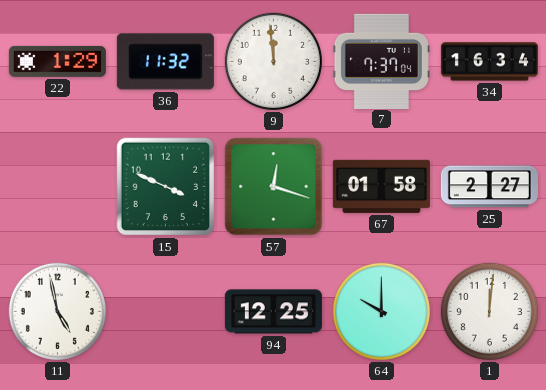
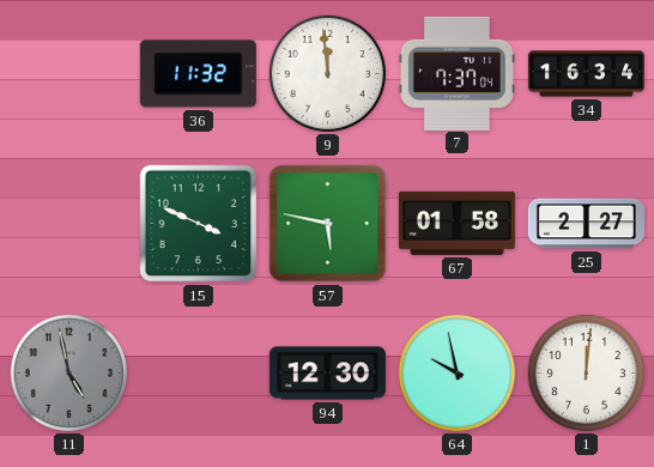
22: 1:29 -> none
57: 12:18 -> 5:47
11 dial: white -> grey
94: 12:25 -> 12:30
64: 10:00 -> 9:58
